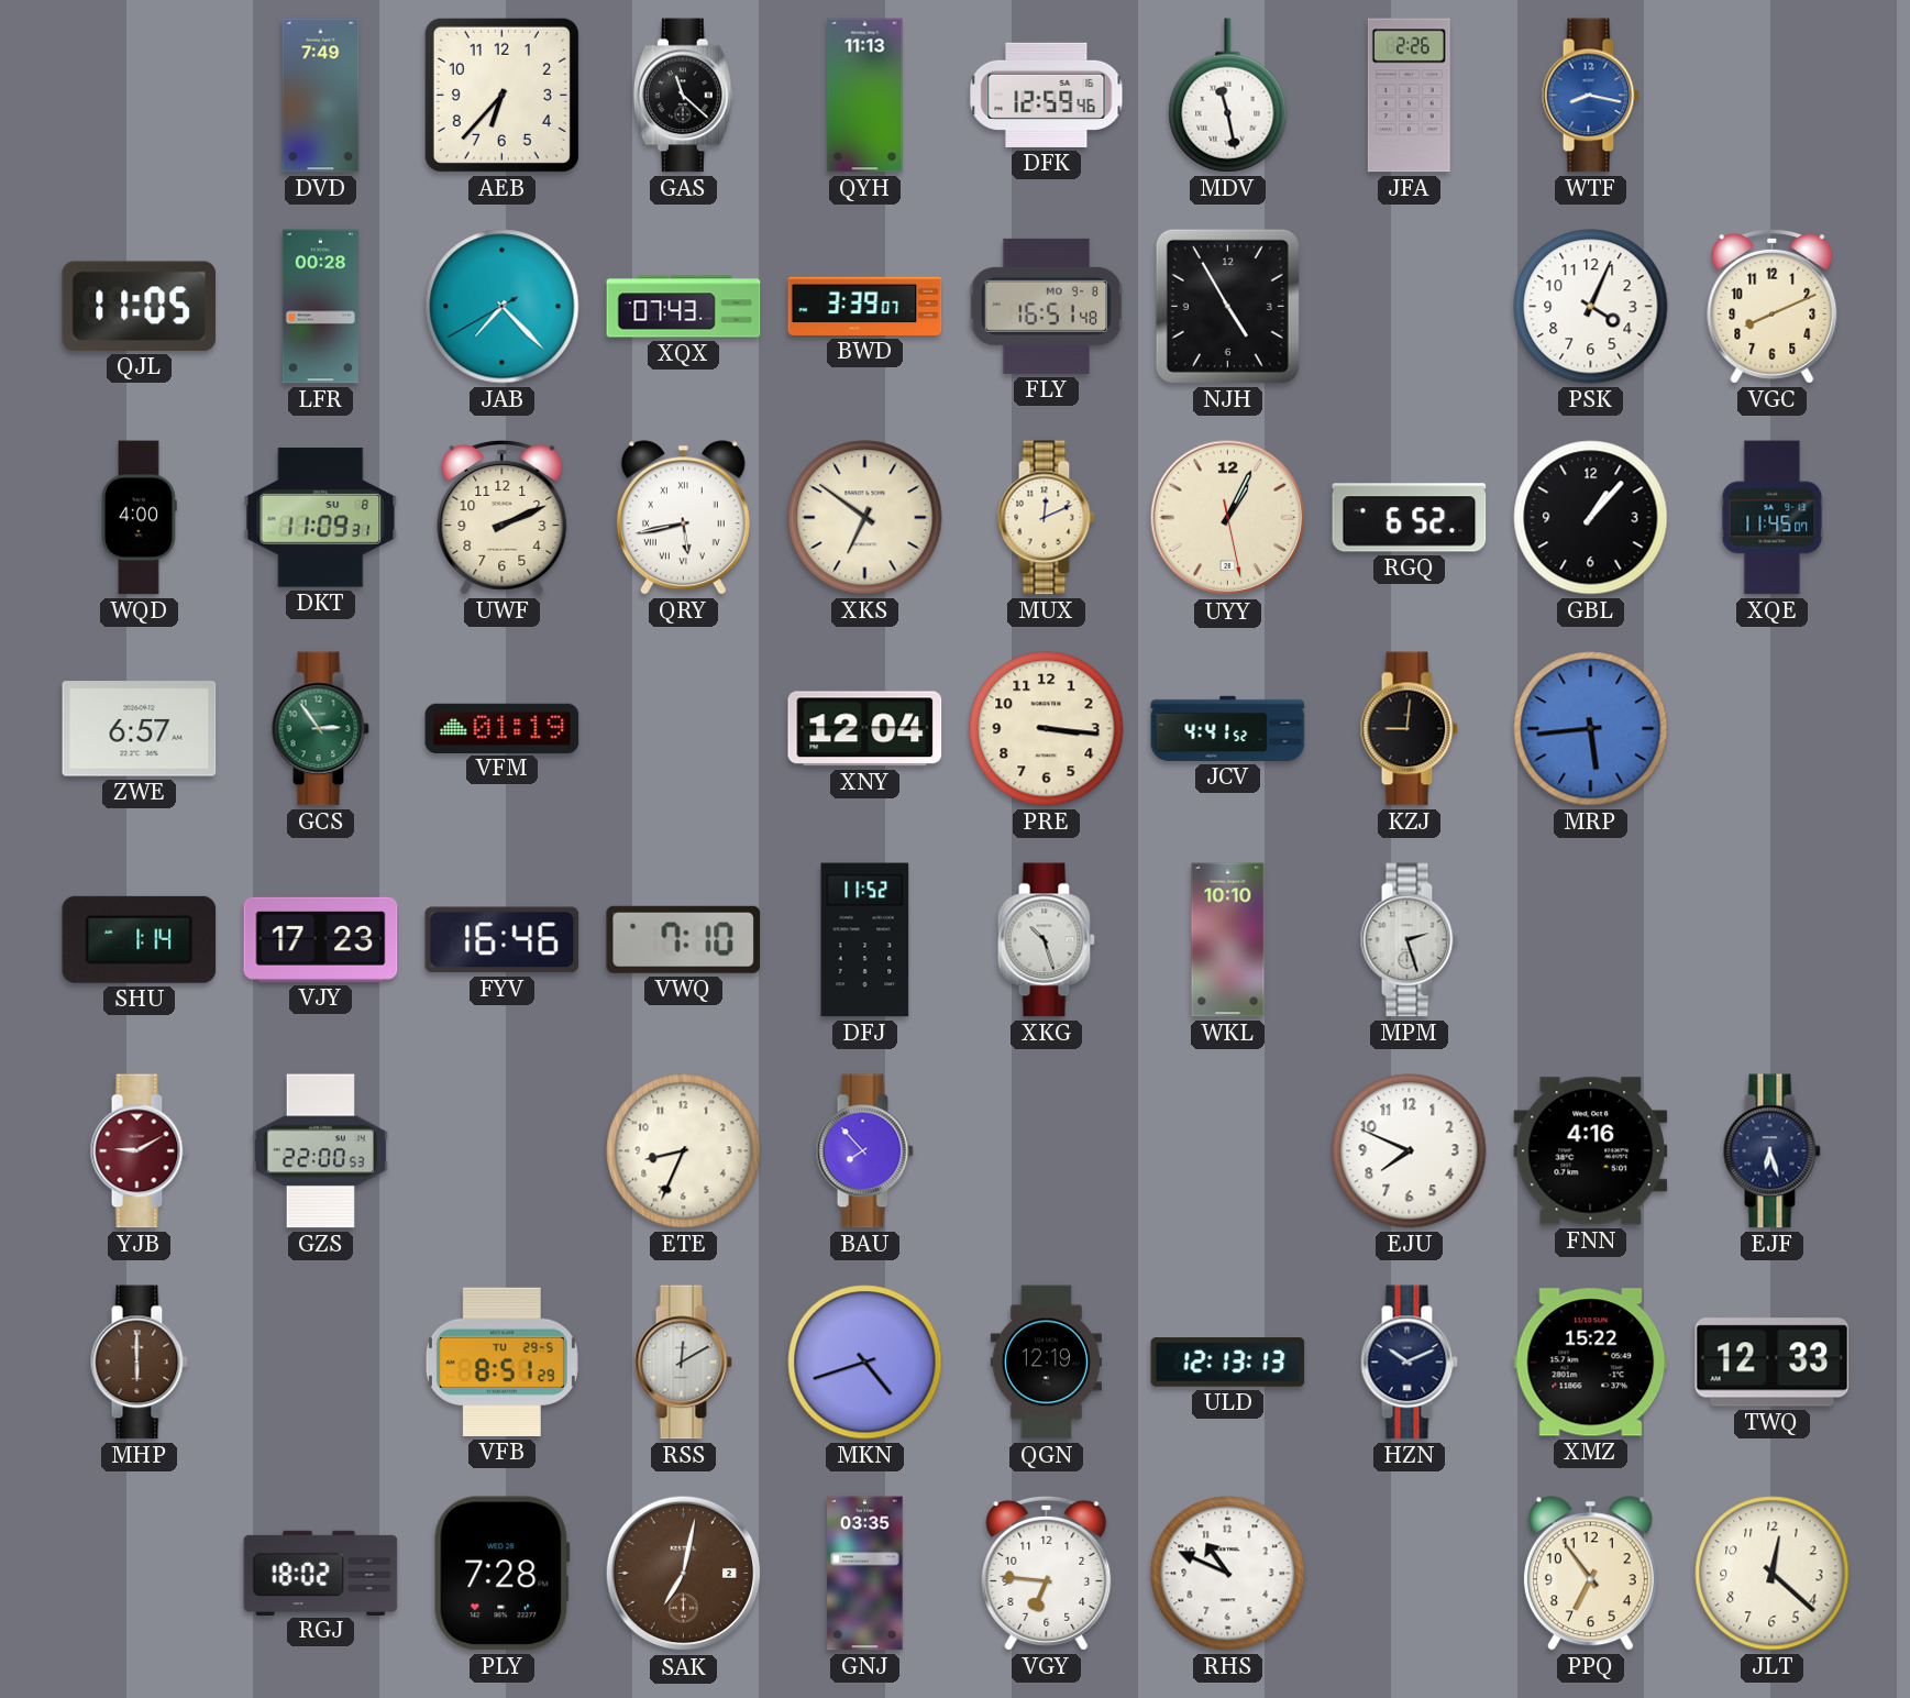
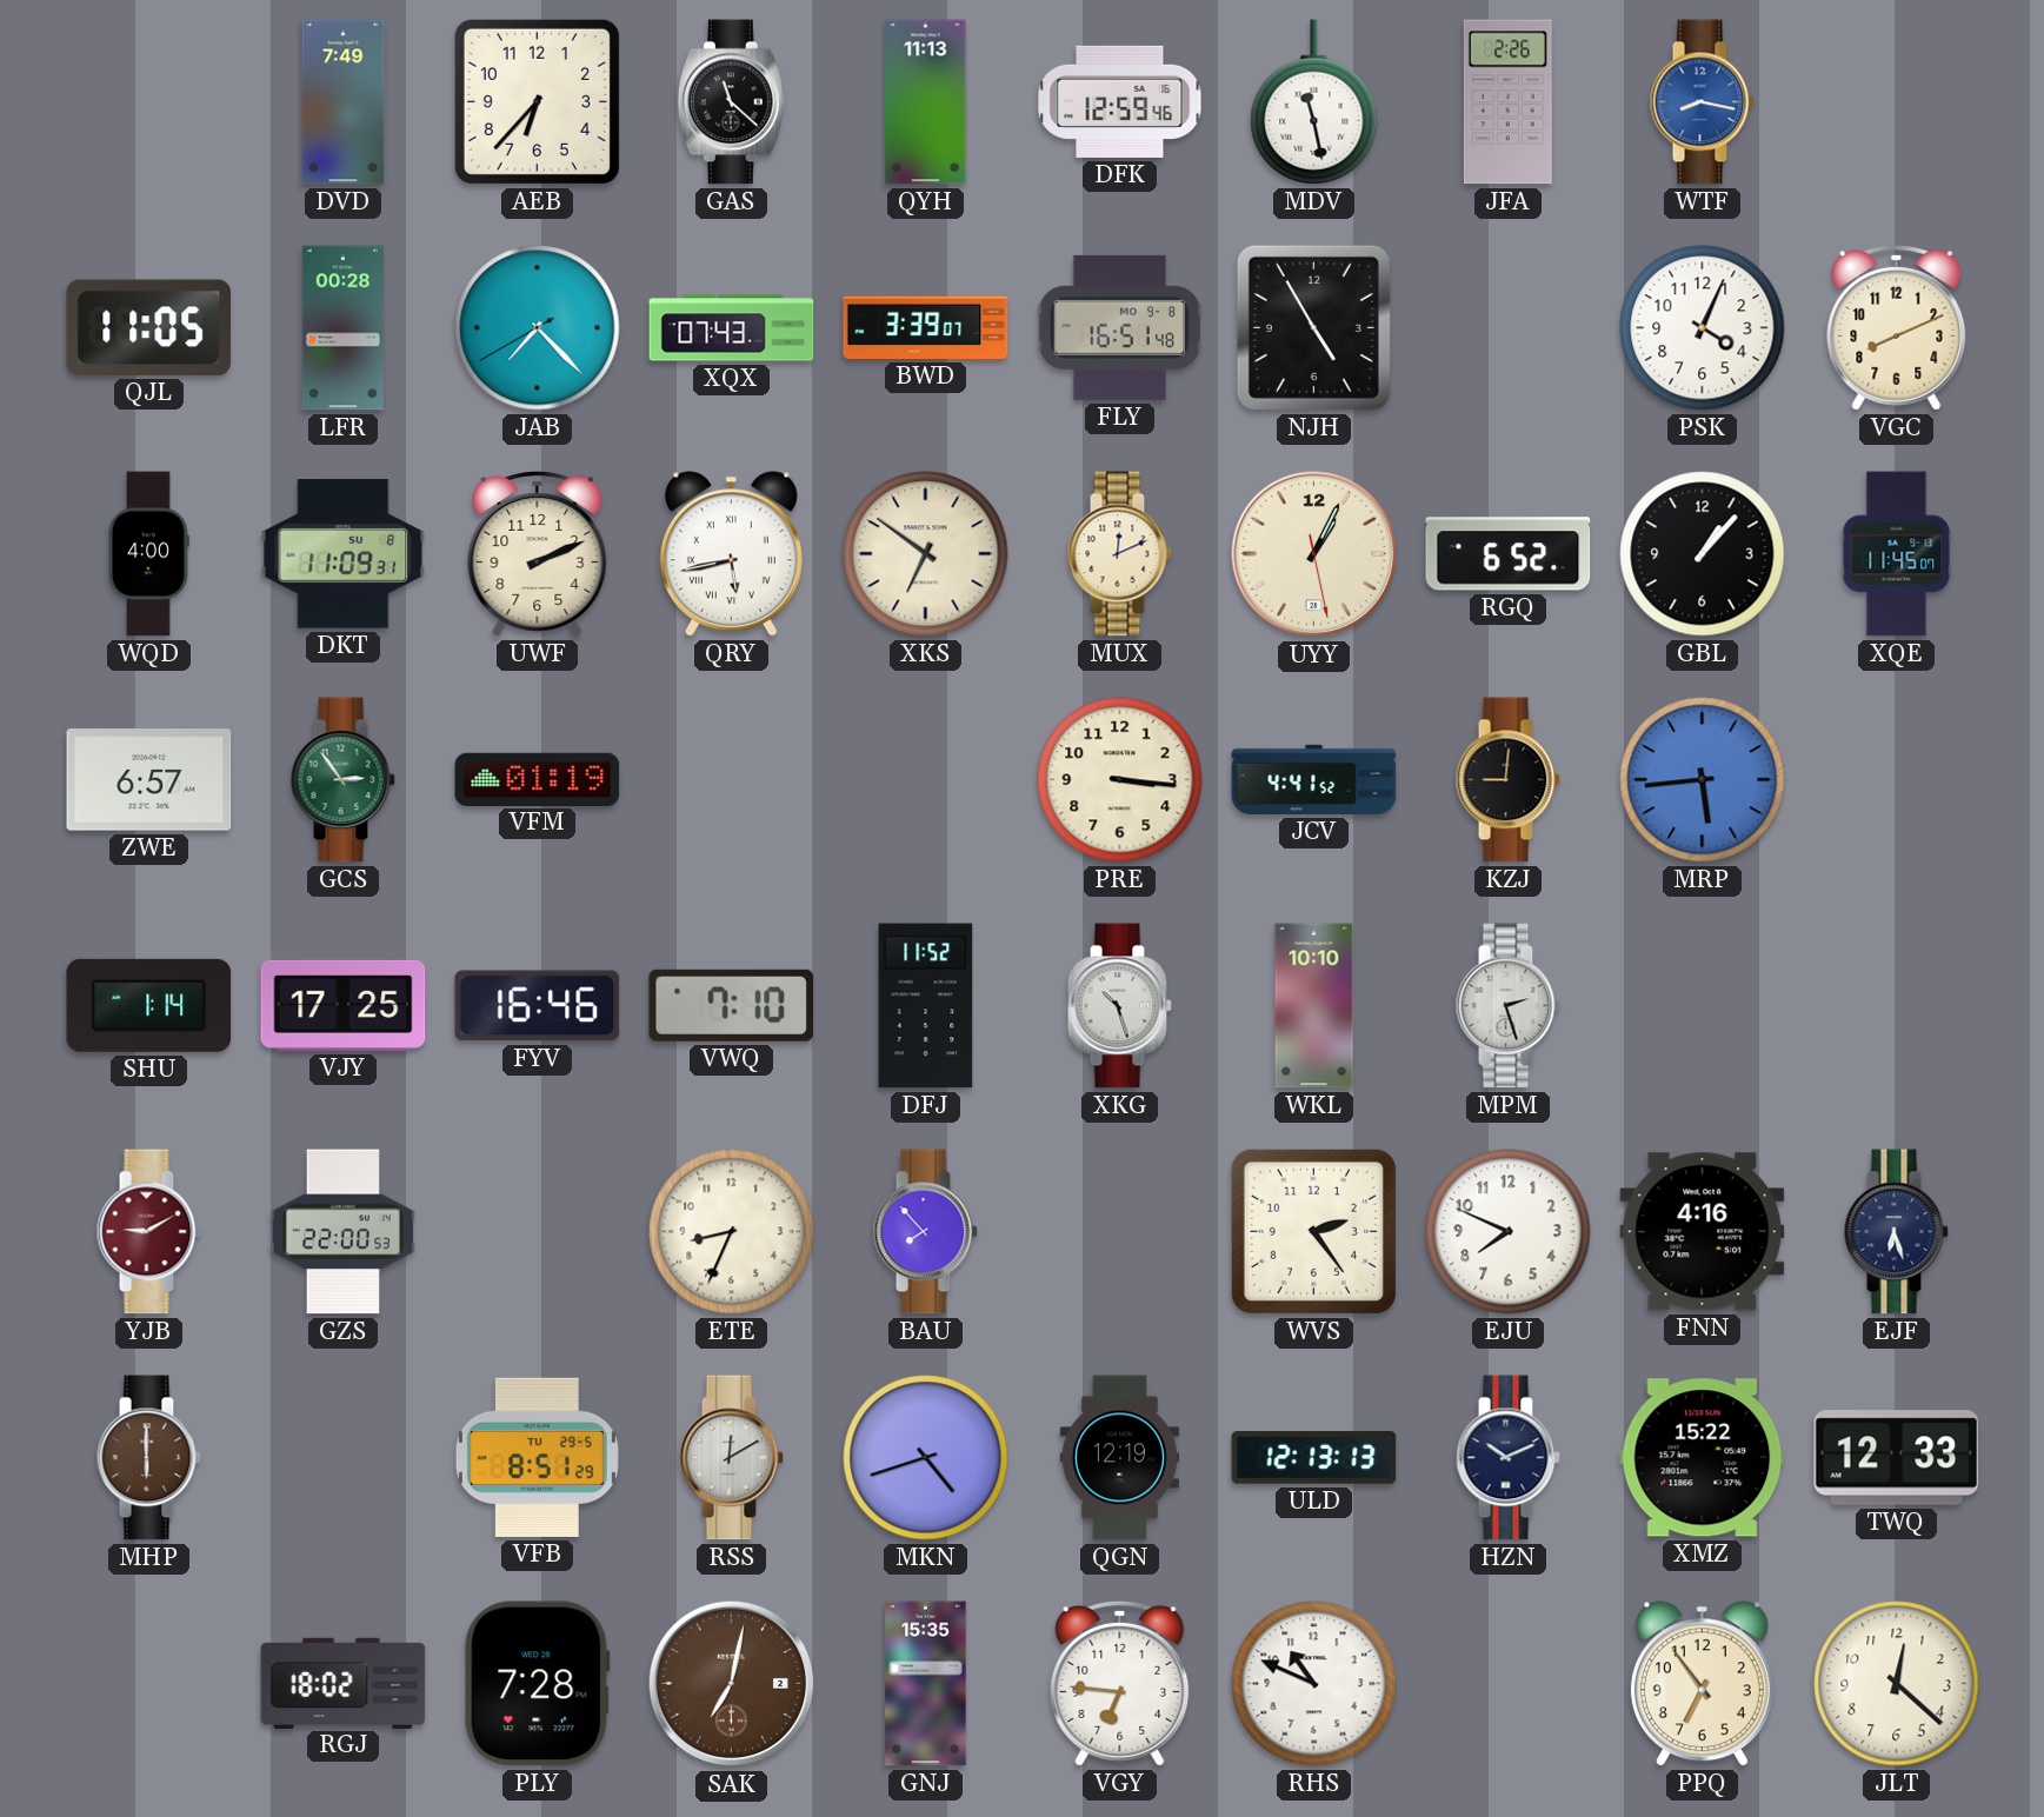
XNY: 12:04 -> none
VJY: 17:23 -> 17:25
WVS: none -> 2:24
GNJ: 03:35 -> 15:35
